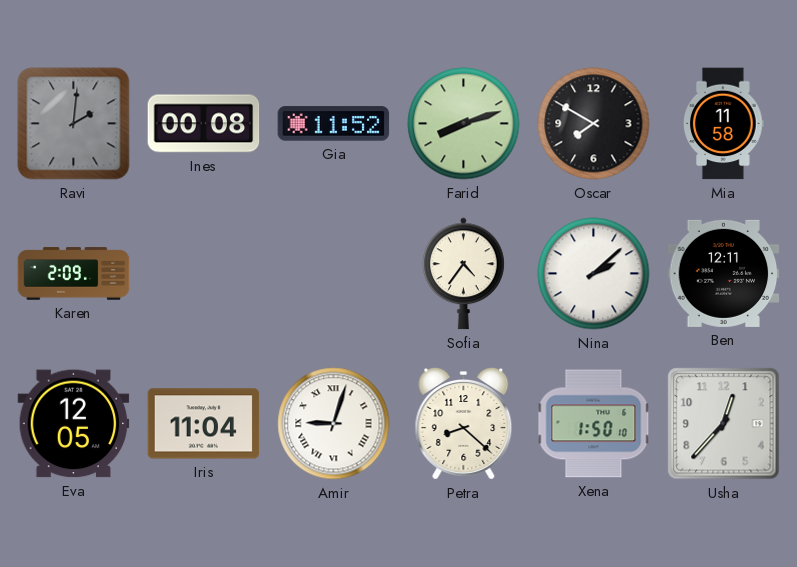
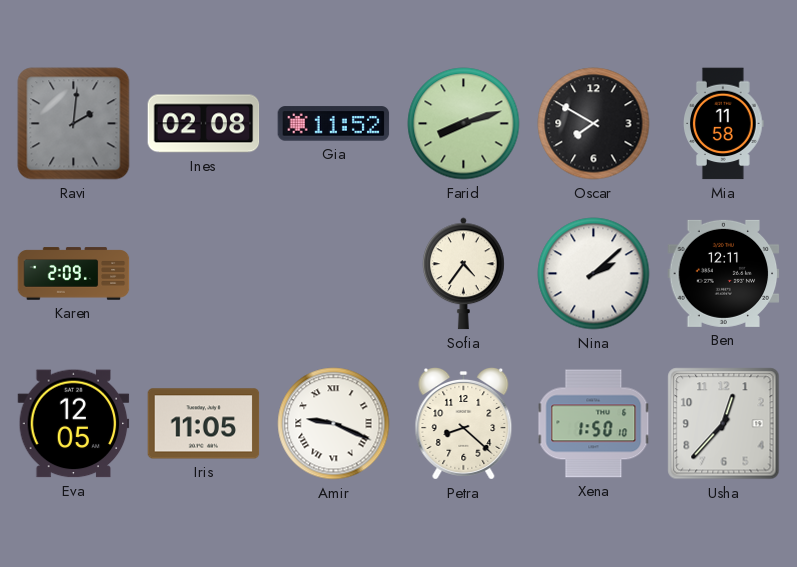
Ines: 00:08 -> 02:08
Iris: 11:04 -> 11:05
Amir: 9:03 -> 9:19
